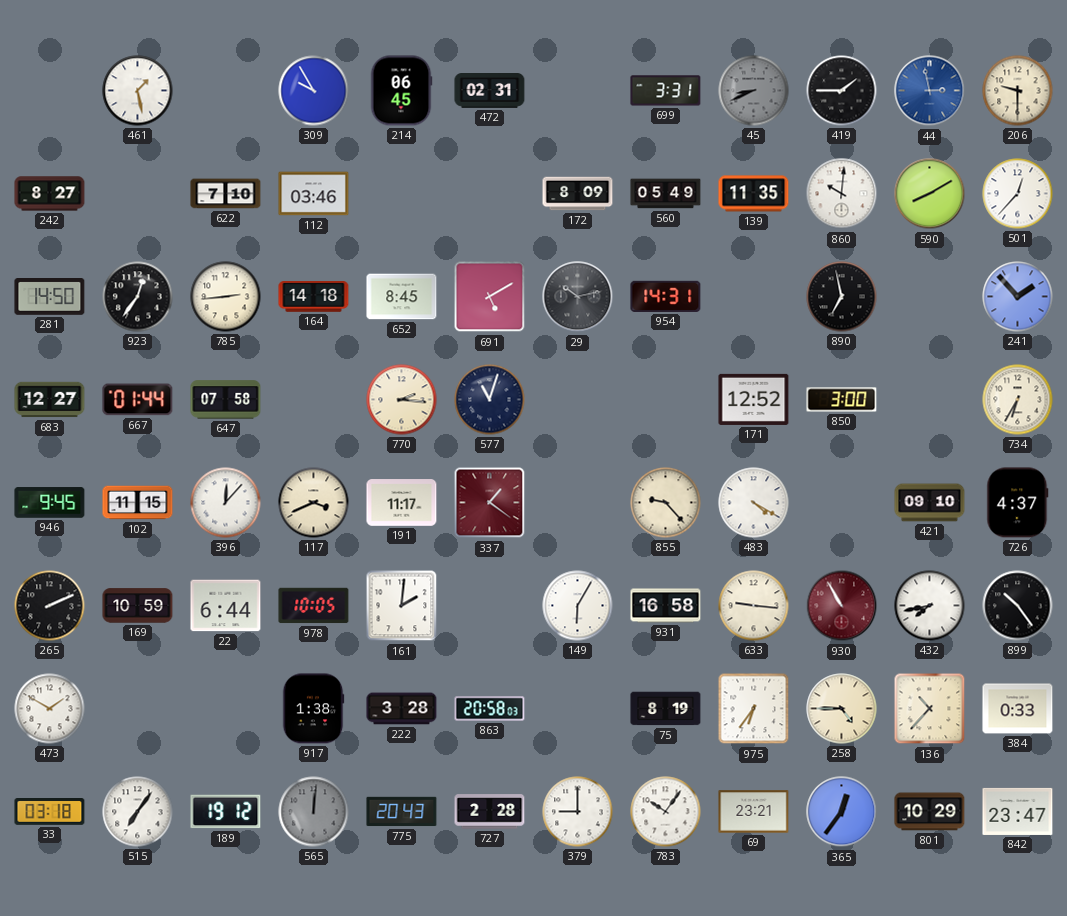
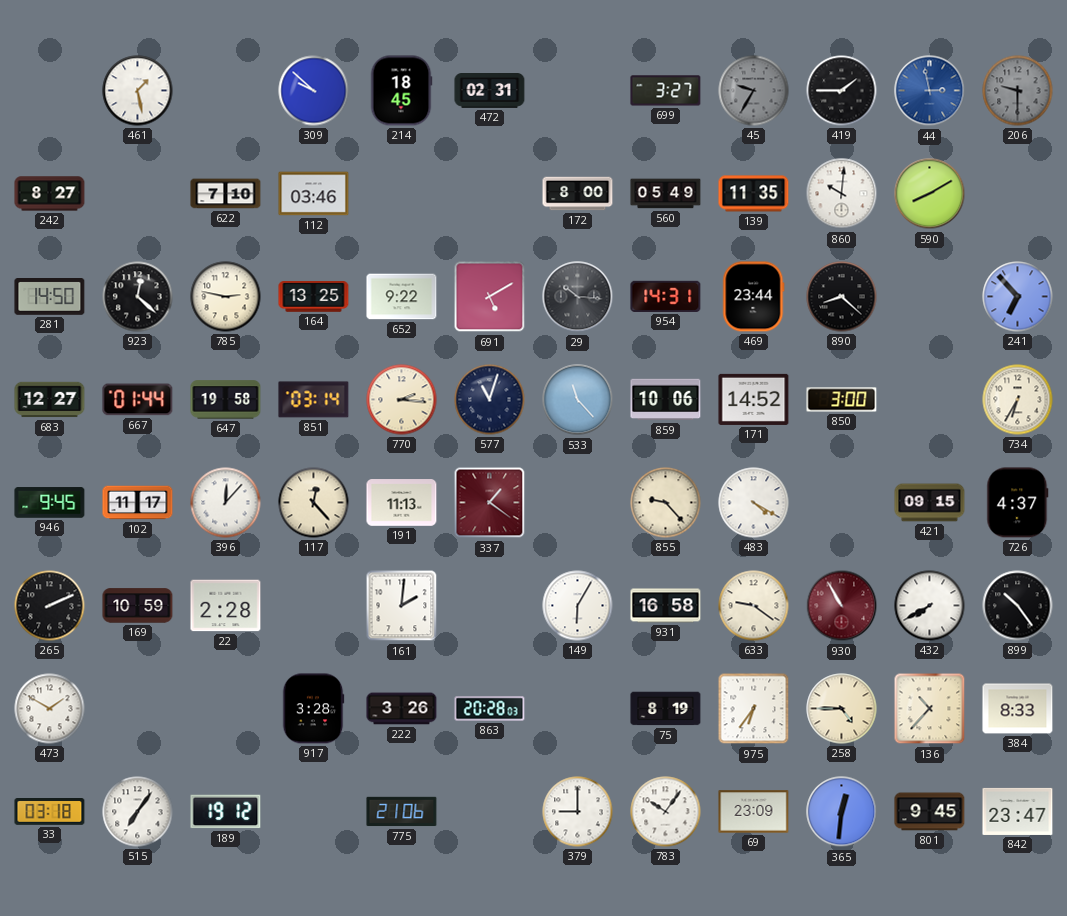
309: 9:55 -> 9:52
214: 06:45 -> 18:45
699: 3:31 -> 3:27
45: 8:41 -> 9:35
206 dial: cream -> grey
172: 8:09 -> 8:00
501: 12:37 -> none
923: 12:36 -> 12:22
785: 2:44 -> 2:47
164: 14:18 -> 13:25
652: 8:45 -> 9:22
29: 10:13 -> 10:16
469: none -> 23:44
890: 6:58 -> 8:22
241: 1:53 -> 6:53
647: 07:58 -> 19:58
851: none -> 03:14
533: none -> 11:23
859: none -> 10:06
171: 12:52 -> 14:52
102: 11:15 -> 11:17
117: 3:41 -> 12:23
191: 11:17 -> 11:13
421: 09:10 -> 09:15
22: 6:44 -> 2:28
978: 10:05 -> none
633: 9:16 -> 9:21
432: 7:43 -> 7:40
917: 1:38 -> 3:28
222: 3:28 -> 3:26
863: 20:58 -> 20:28
384: 0:33 -> 8:33
565: 12:01 -> none
775: 20:43 -> 21:06
727: 2:28 -> none
69: 23:21 -> 23:09
365: 12:36 -> 12:31
801: 10:29 -> 9:45
